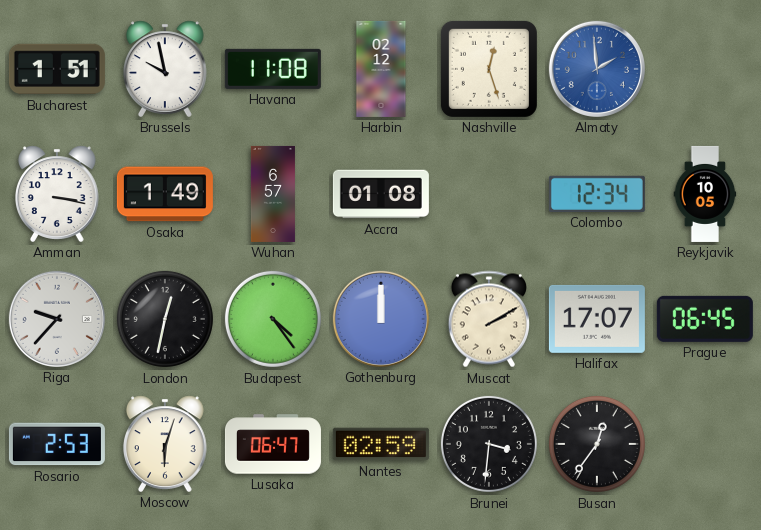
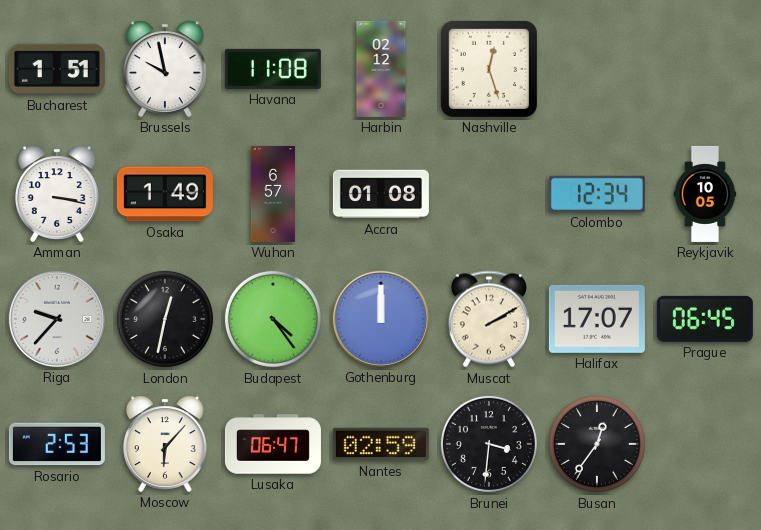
Almaty: 1:59 -> none
Moscow: 6:03 -> 6:07
